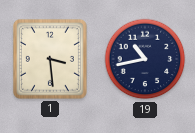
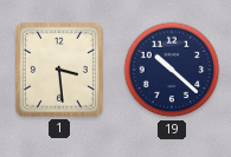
19: 10:43 -> 10:22
